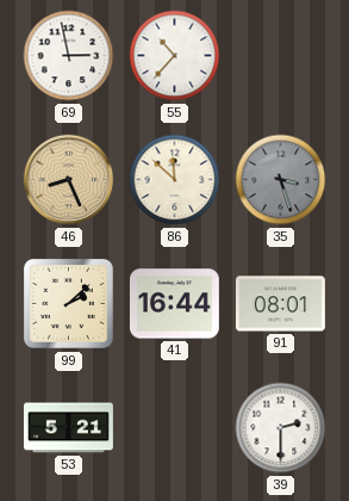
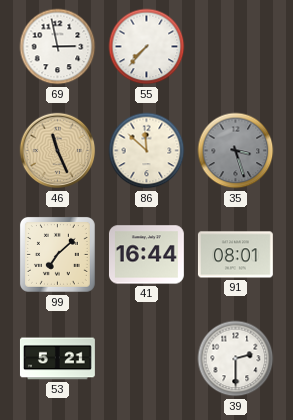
55: 10:37 -> 7:37
46: 8:26 -> 11:26
99: 2:08 -> 7:08
